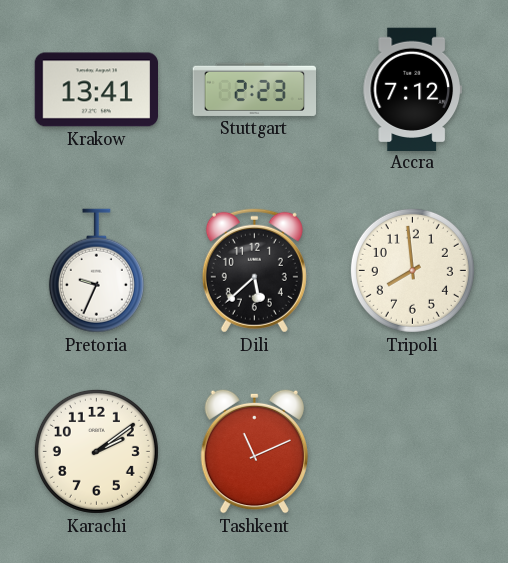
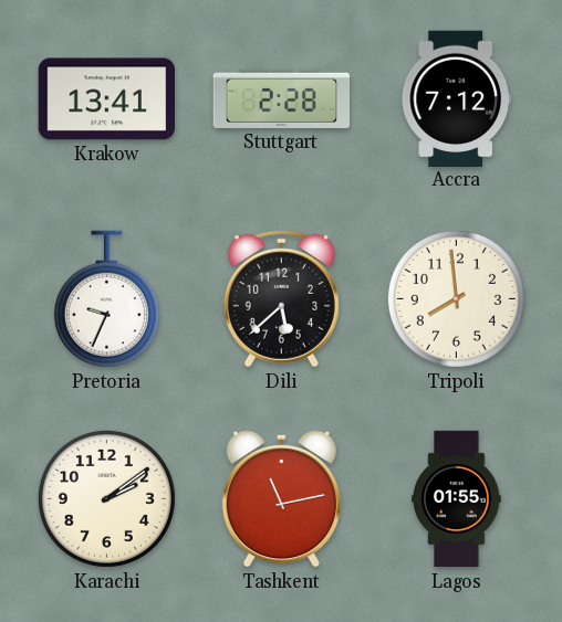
Stuttgart: 2:23 -> 2:28
Tashkent: 11:11 -> 11:13
Lagos: none -> 01:55
